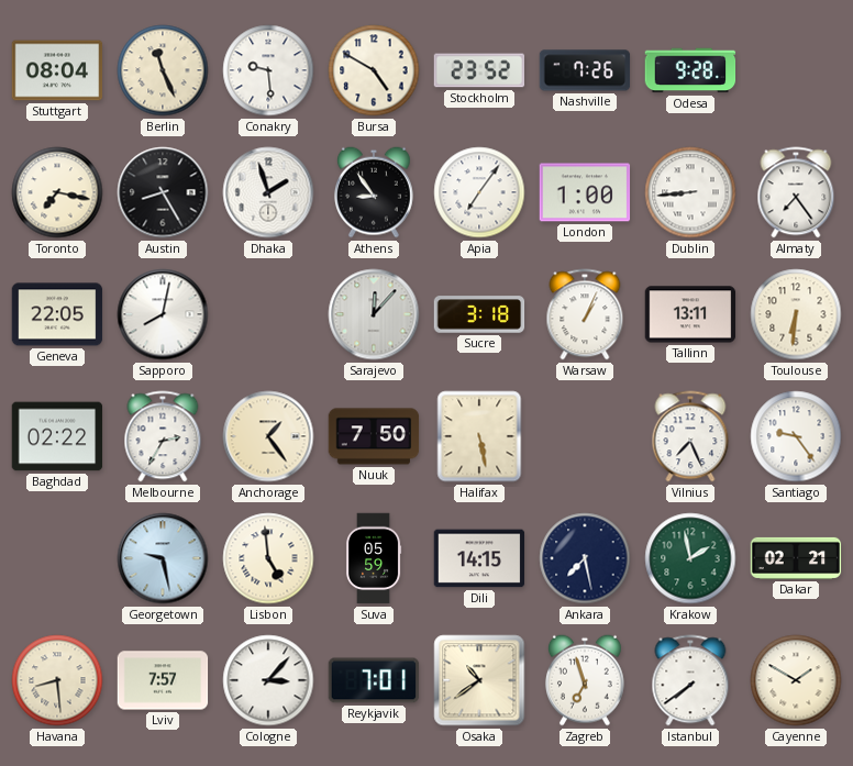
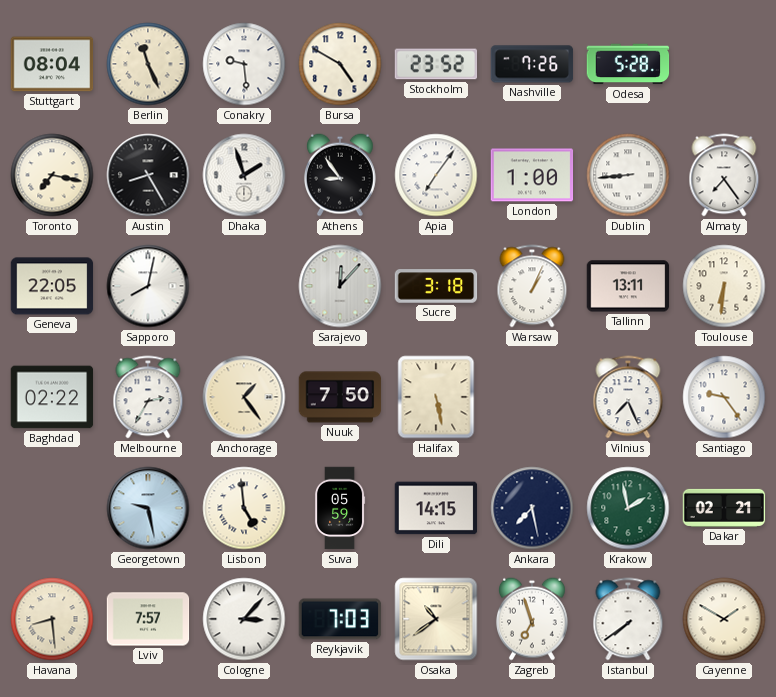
Odesa: 9:28 -> 5:28
Reykjavik: 7:01 -> 7:03
